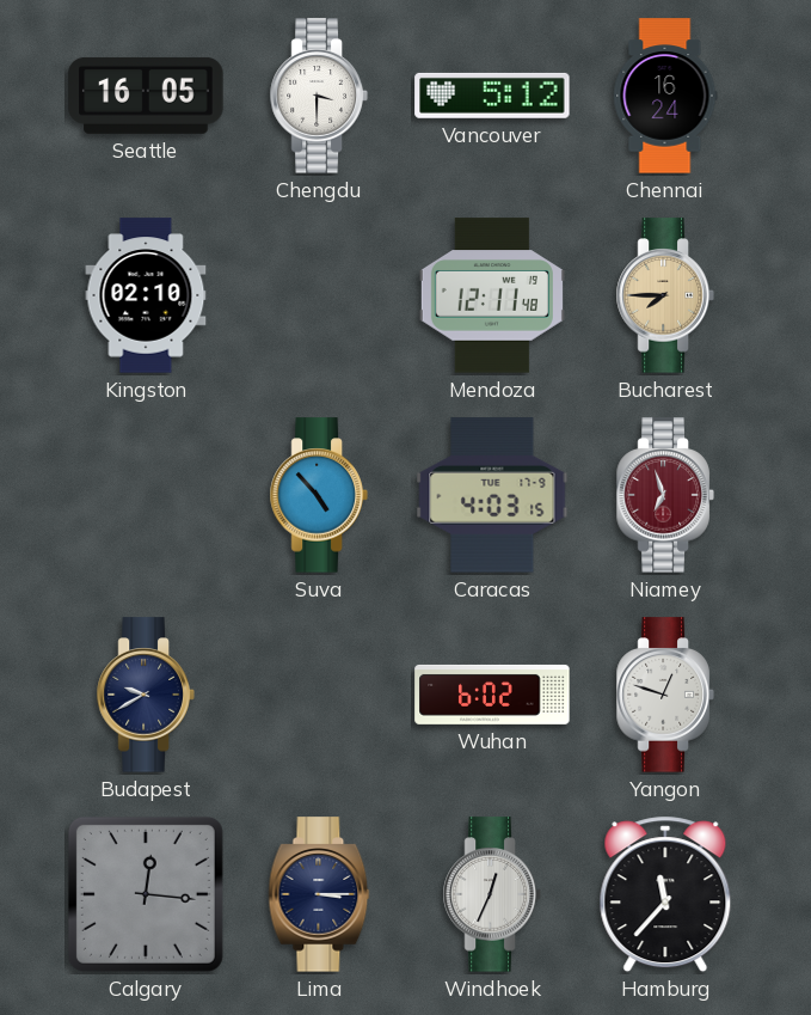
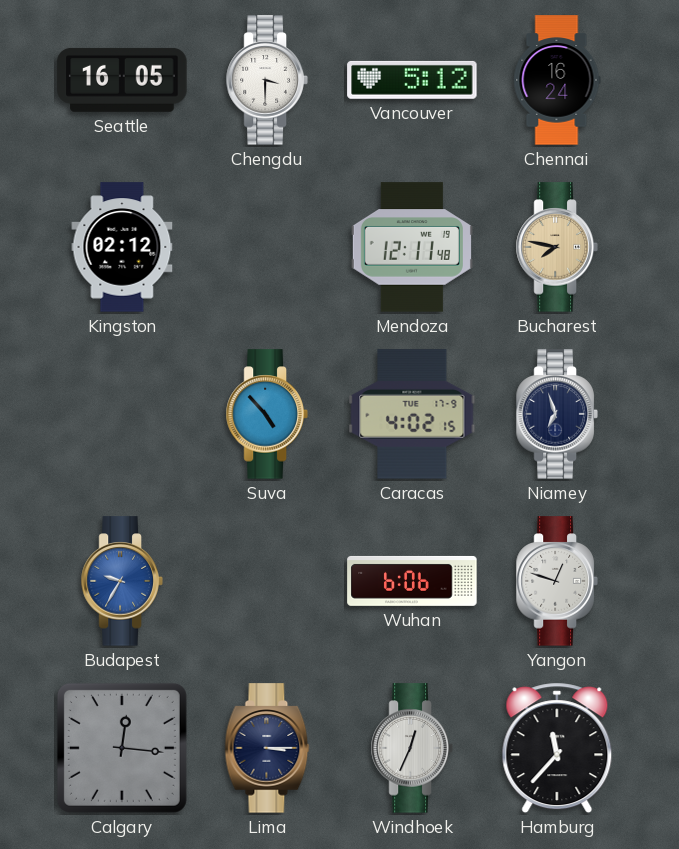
Kingston: 02:10 -> 02:12
Bucharest: 7:45 -> 7:47
Caracas: 4:03 -> 4:02
Niamey dial: burgundy -> navy
Budapest: 9:40 -> 9:35
Budapest dial: navy -> blue
Wuhan: 6:02 -> 6:06
